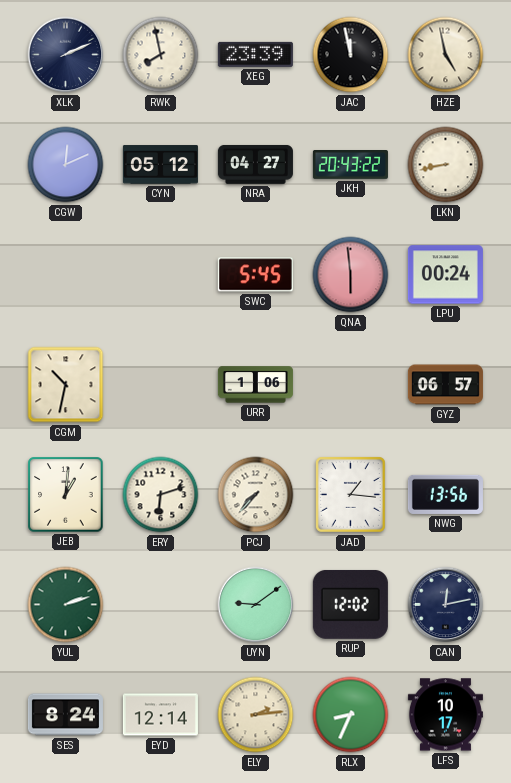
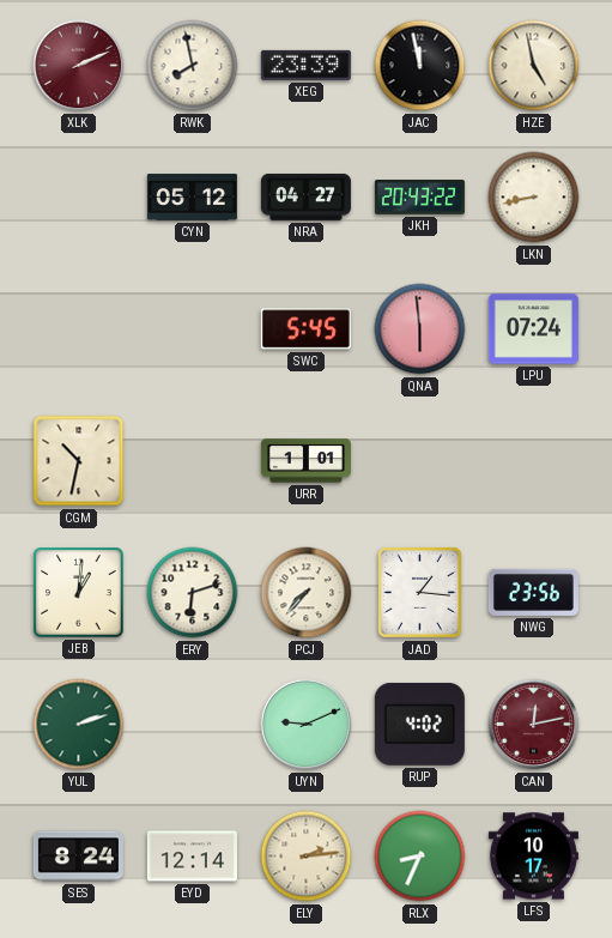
XLK dial: navy -> burgundy
CGW: 12:11 -> none
LPU: 00:24 -> 07:24
URR: 1:06 -> 1:01
GYZ: 06:57 -> none
NWG: 13:56 -> 23:56
UYN: 9:09 -> 9:11
RUP: 12:02 -> 4:02
CAN dial: navy -> burgundy
